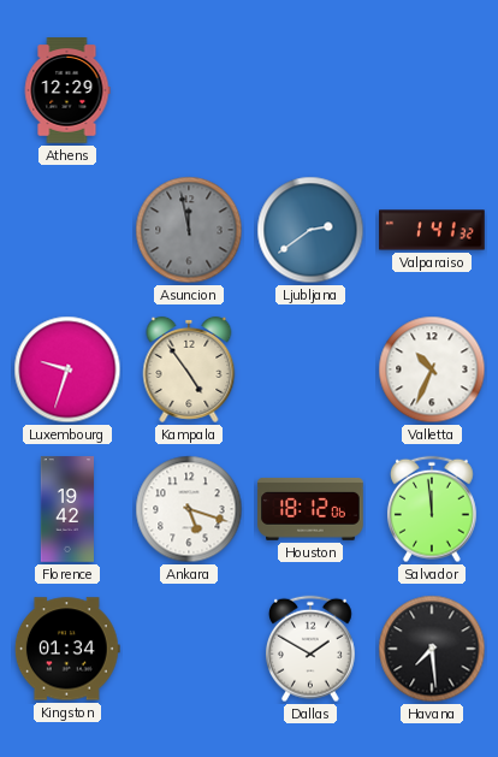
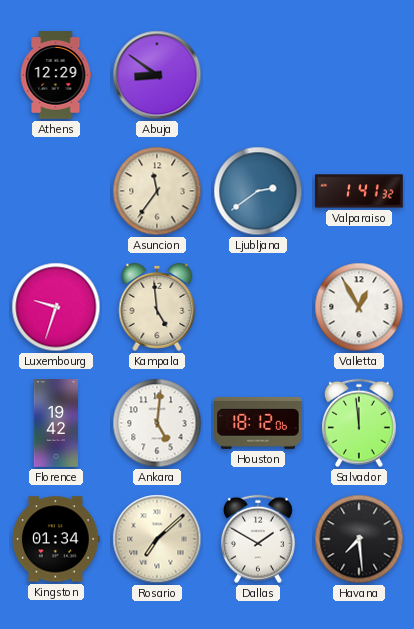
Abuja: none -> 8:51
Asuncion: 11:58 -> 11:36
Asuncion dial: grey -> cream
Kampala: 4:54 -> 4:59
Valletta: 10:34 -> 12:55
Ankara: 5:18 -> 5:01
Rosario: none -> 7:08
